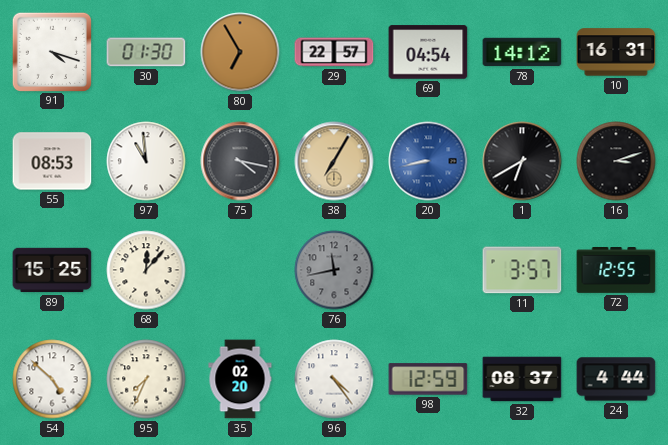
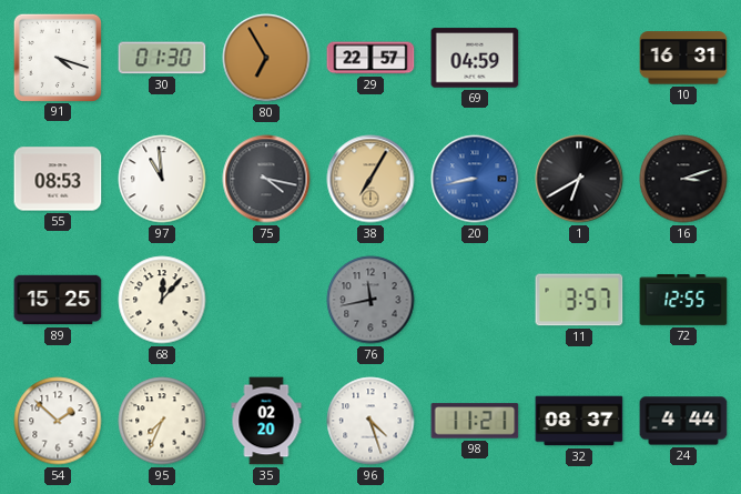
69: 04:54 -> 04:59
78: 14:12 -> none
54: 4:52 -> 1:52
96: 4:24 -> 4:27
98: 12:59 -> 11:21
